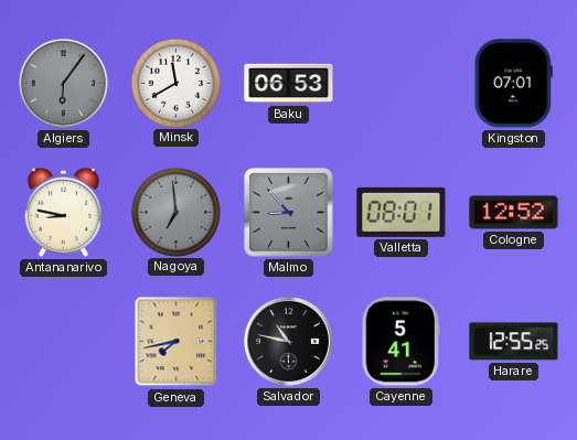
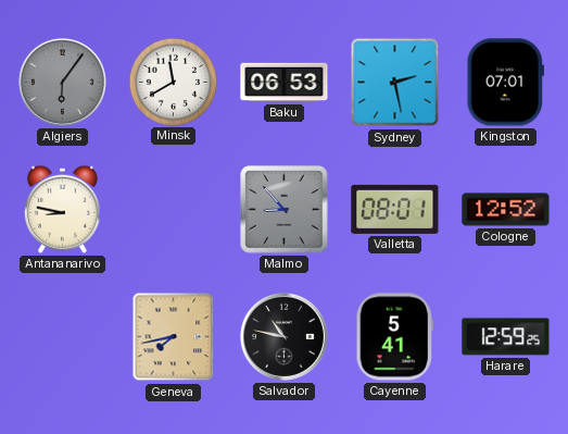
Sydney: none -> 2:28
Nagoya: 6:59 -> none
Harare: 12:55 -> 12:59
